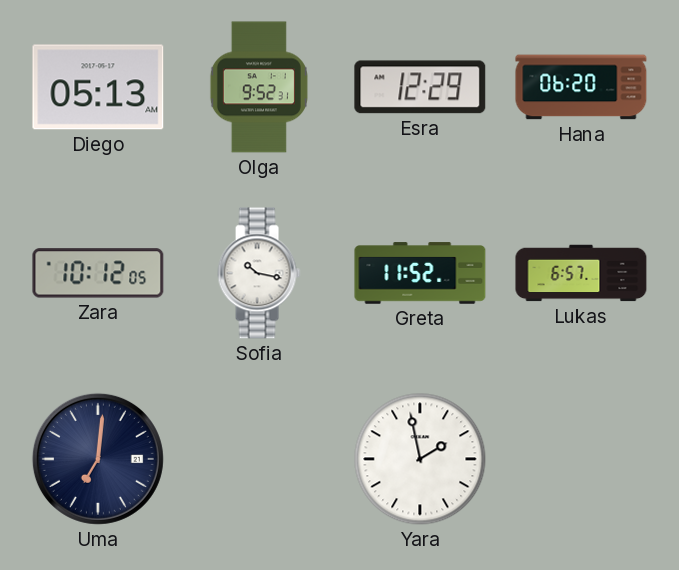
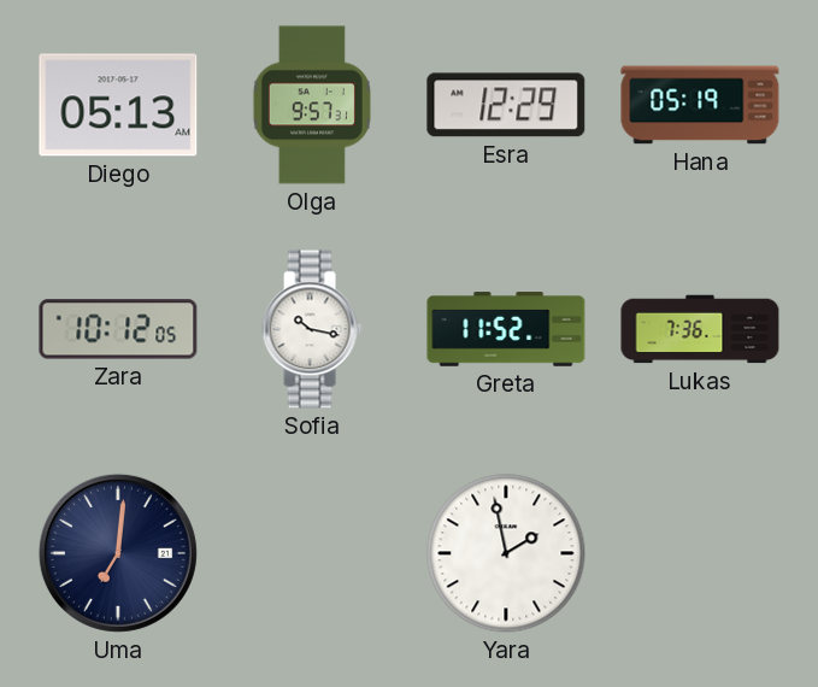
Olga: 9:52 -> 9:57
Hana: 06:20 -> 05:19
Lukas: 6:57 -> 7:36
